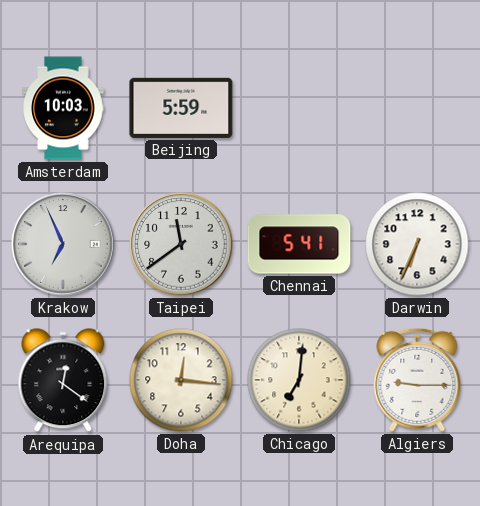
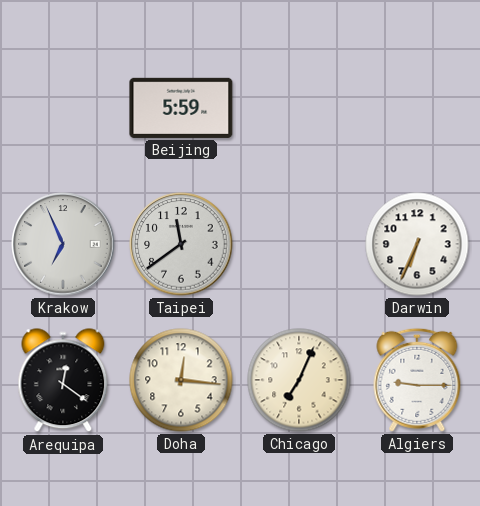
Amsterdam: 10:03 -> none
Chennai: 5:41 -> none
Chicago: 7:01 -> 7:04
